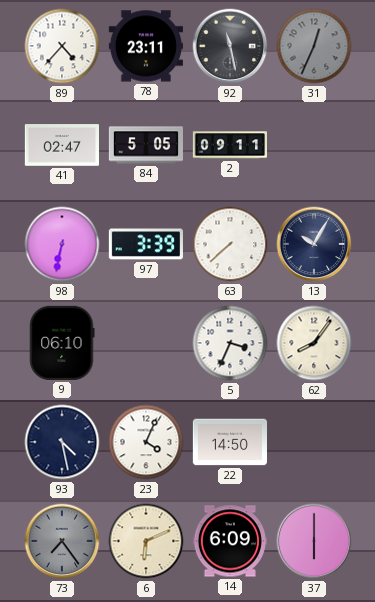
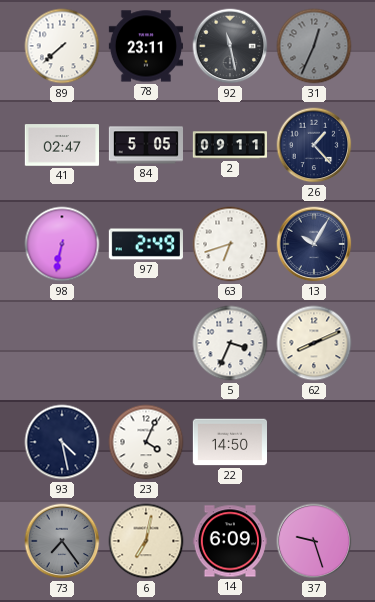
89: 4:37 -> 7:38
26: none -> 1:23
97: 3:39 -> 2:49
63: 7:38 -> 6:42
9: 06:10 -> none
62: 8:06 -> 8:11
6: 6:11 -> 7:02
37: 6:00 -> 9:27
